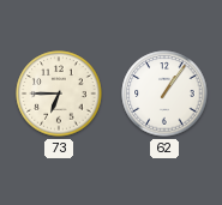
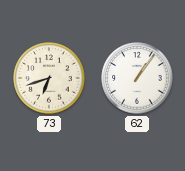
73: 6:45 -> 6:42
